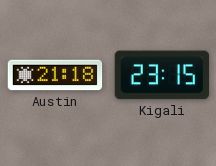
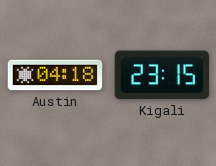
Austin: 21:18 -> 04:18
